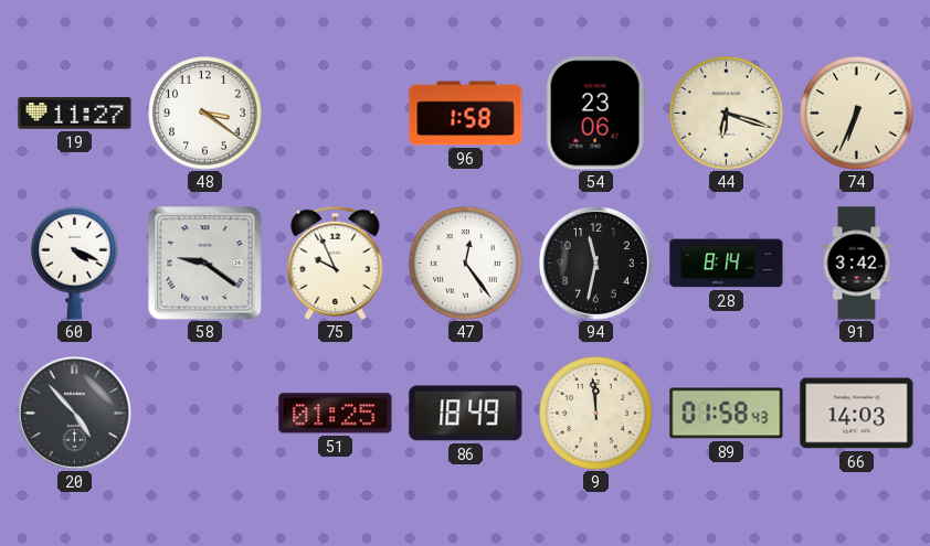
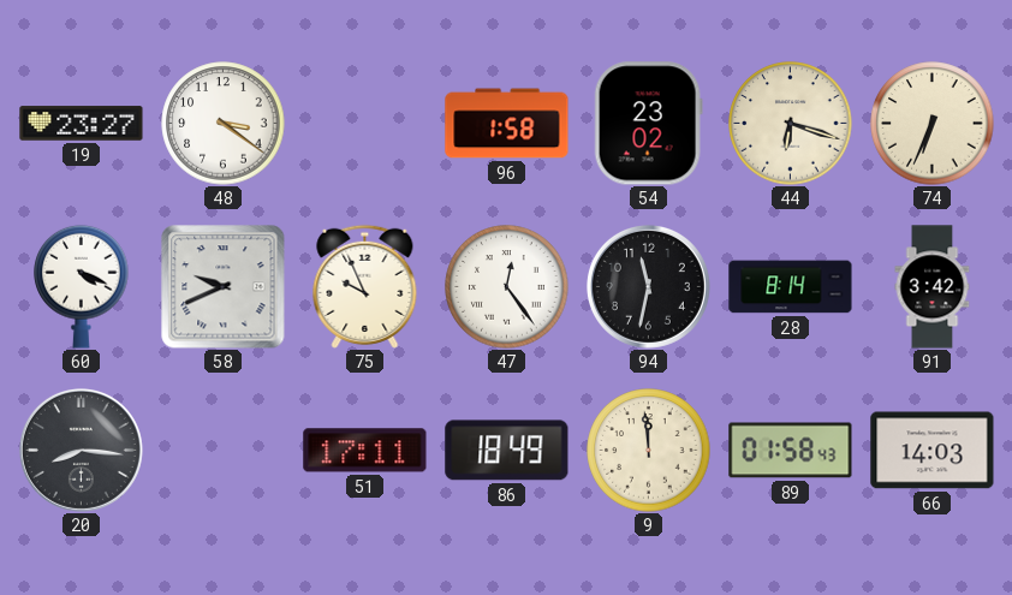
19: 11:27 -> 23:27
54: 23:06 -> 23:02
58: 9:21 -> 9:41
20: 4:53 -> 8:16
51: 01:25 -> 17:11
